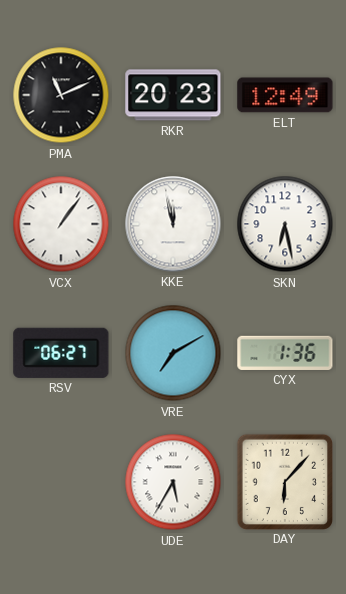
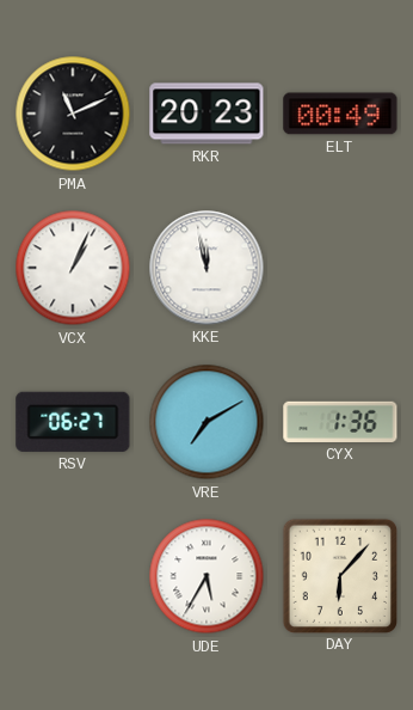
ELT: 12:49 -> 00:49
VCX: 1:06 -> 1:04
SKN: 6:28 -> none
